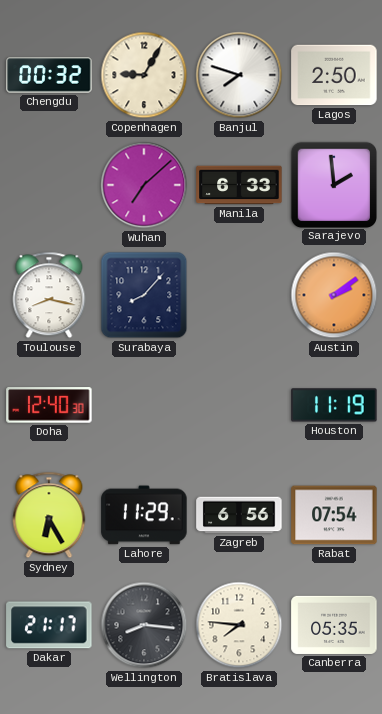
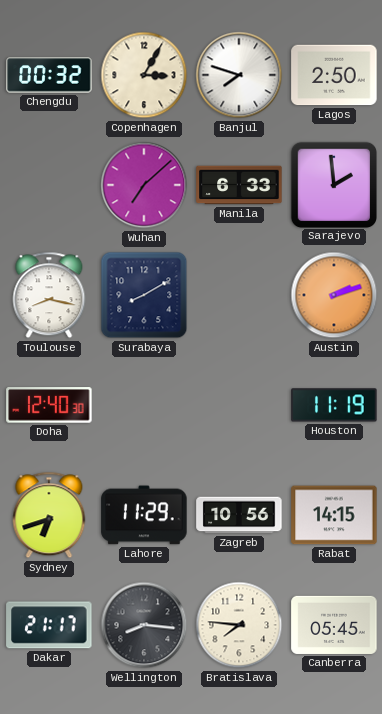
Copenhagen: 9:05 -> 3:05
Surabaya: 8:07 -> 8:10
Austin: 2:09 -> 2:12
Sydney: 6:25 -> 6:42
Zagreb: 6:56 -> 10:56
Rabat: 07:54 -> 14:15
Canberra: 05:35 -> 05:45
